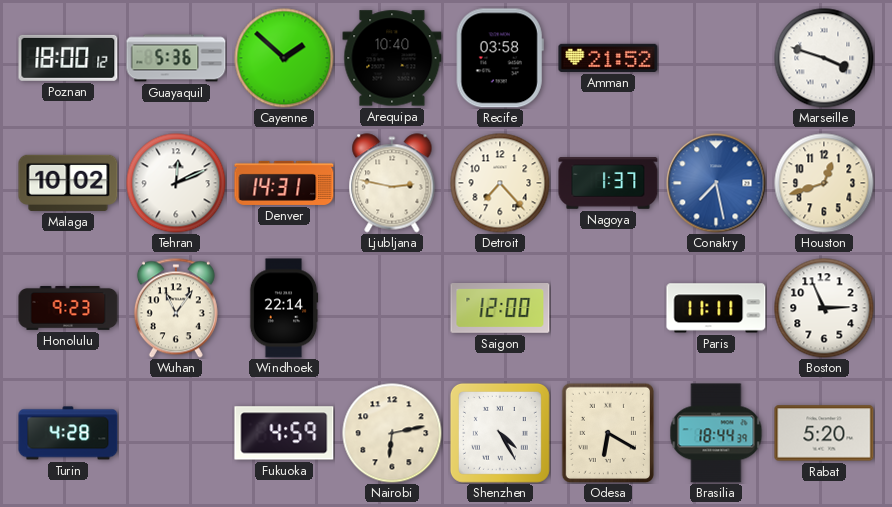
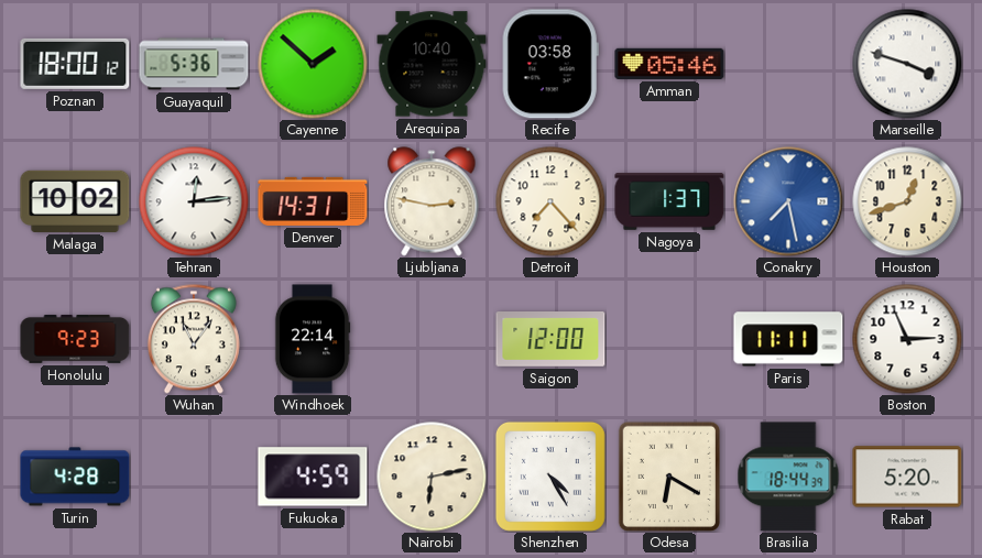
Amman: 21:52 -> 05:46
Tehran: 12:11 -> 12:14
